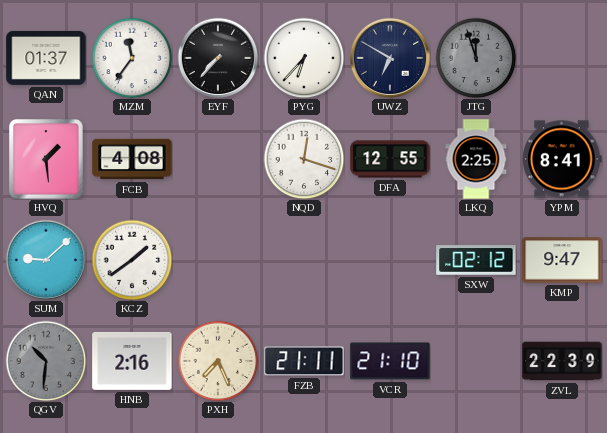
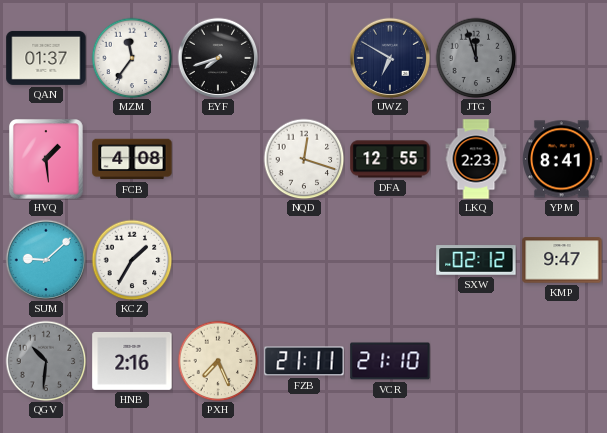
EYF: 7:37 -> 7:42
PYG: 6:37 -> none
LKQ: 2:25 -> 2:23
KCZ: 1:39 -> 1:35
ZVL: 22:39 -> none
